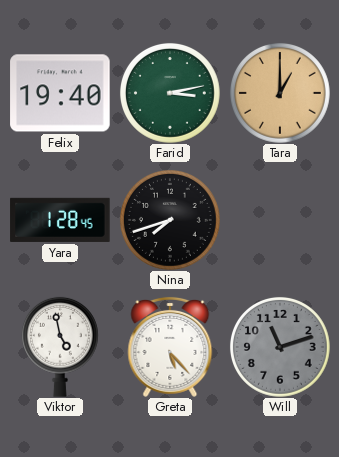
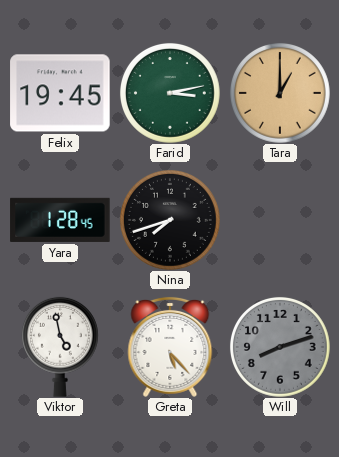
Felix: 19:40 -> 19:45
Will: 11:12 -> 8:12
